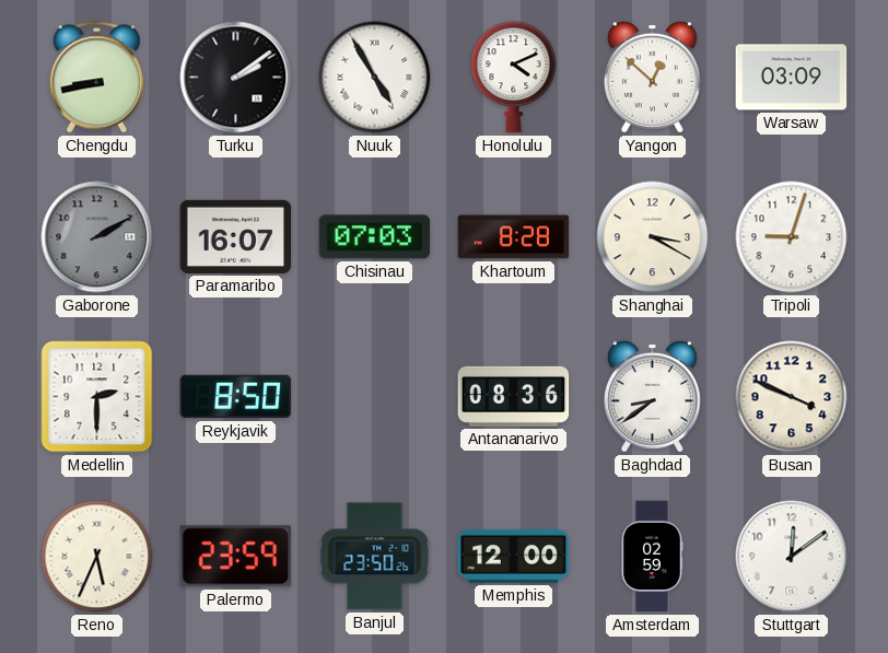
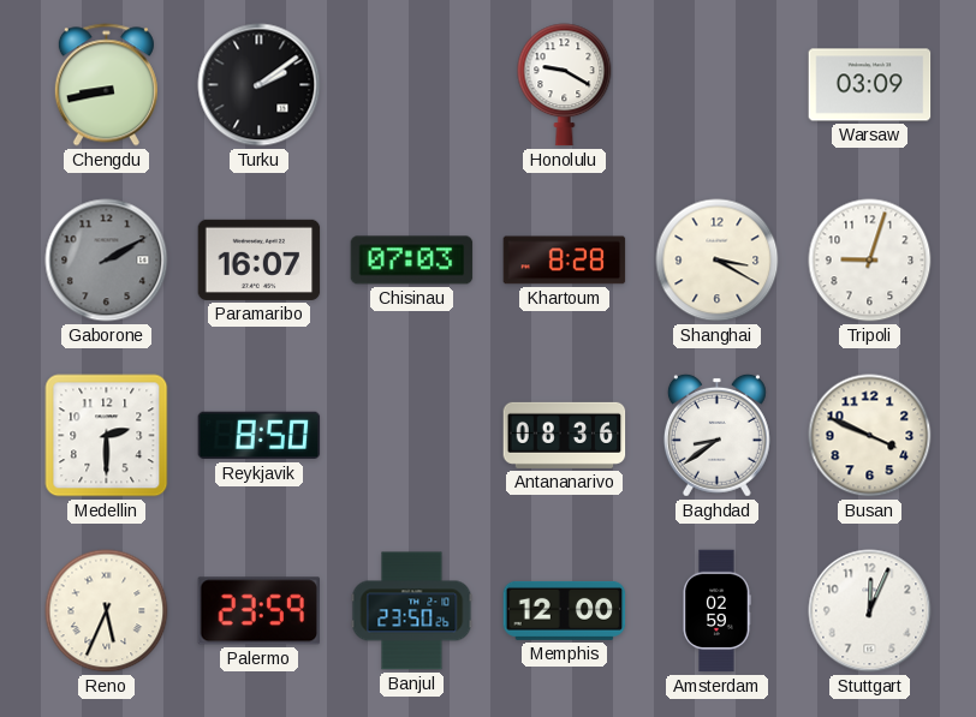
Nuuk: 4:55 -> none
Honolulu: 4:11 -> 9:20
Yangon: 12:52 -> none
Stuttgart: 12:09 -> 12:04
